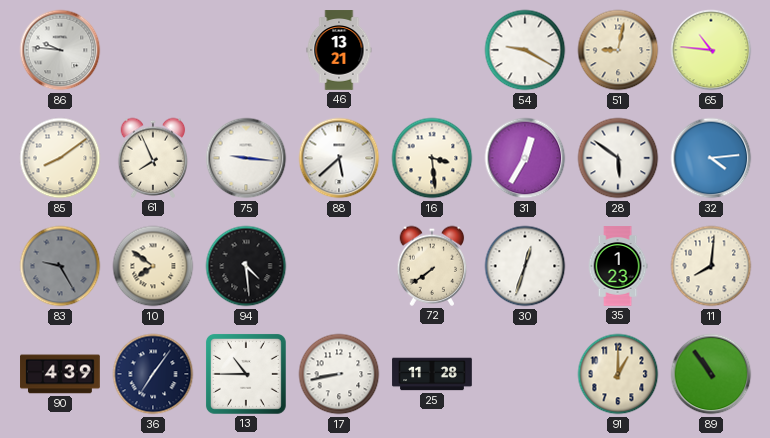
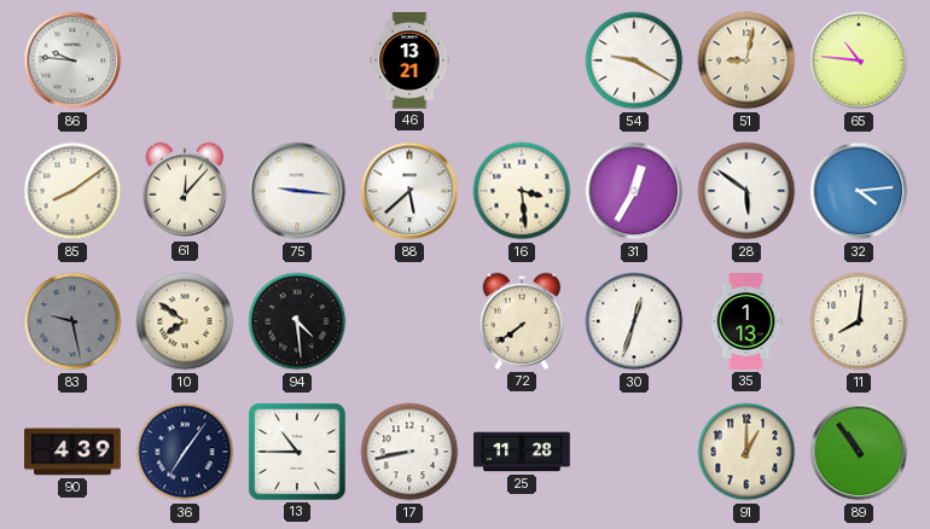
61: 7:56 -> 12:07
83: 9:25 -> 9:28
35: 1:23 -> 1:13
